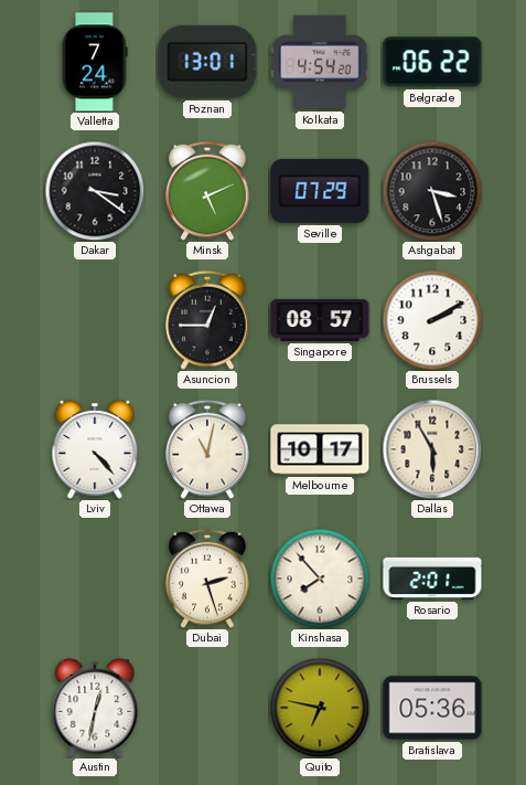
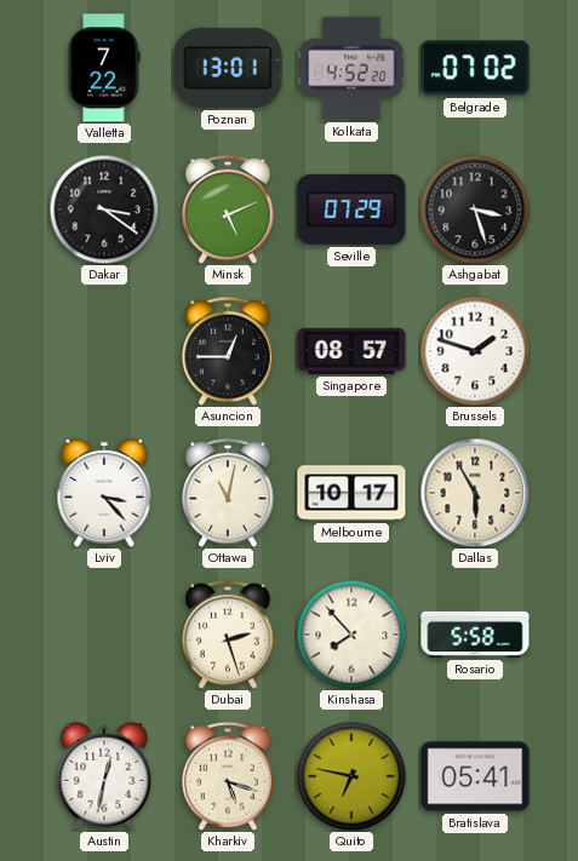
Valletta: 7:24 -> 7:22
Kolkata: 4:54 -> 4:52
Belgrade: 06:22 -> 07:02
Brussels: 2:10 -> 1:48
Lviv: 4:23 -> 3:23
Rosario: 2:01 -> 5:58
Kharkiv: none -> 5:18
Bratislava: 05:36 -> 05:41
